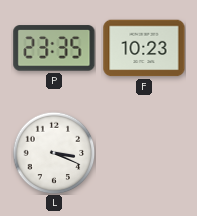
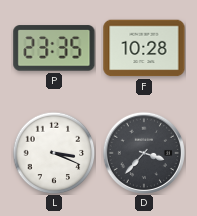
F: 10:23 -> 10:28
D: none -> 3:37
